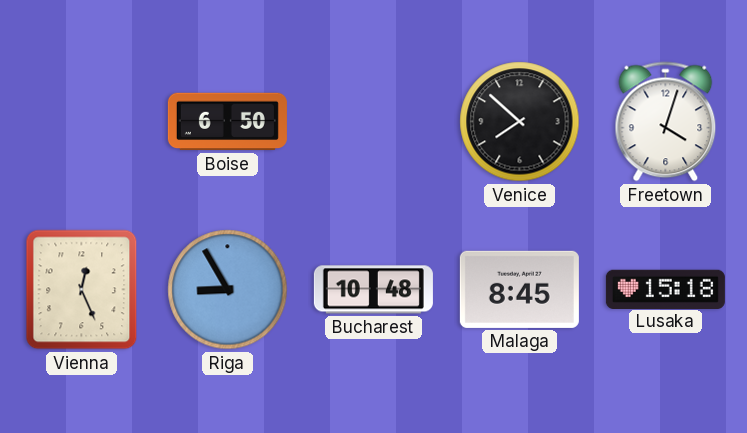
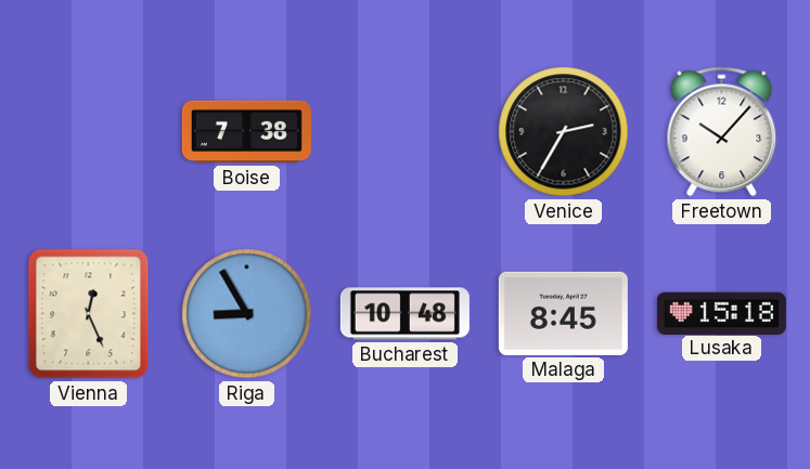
Boise: 6:50 -> 7:38
Venice: 7:52 -> 2:35
Freetown: 4:03 -> 10:07
